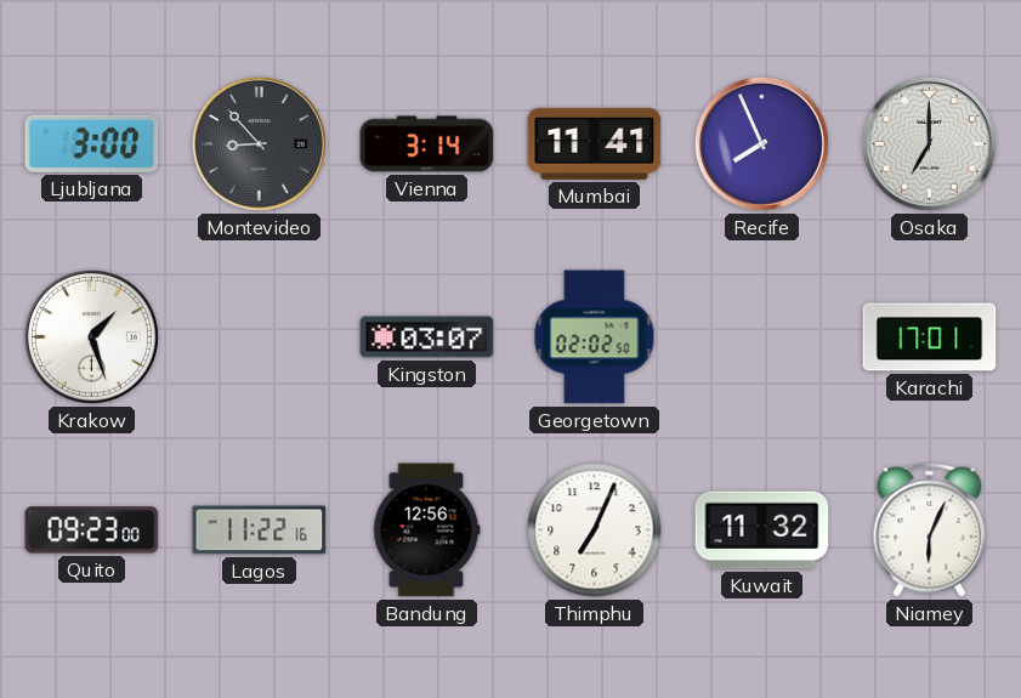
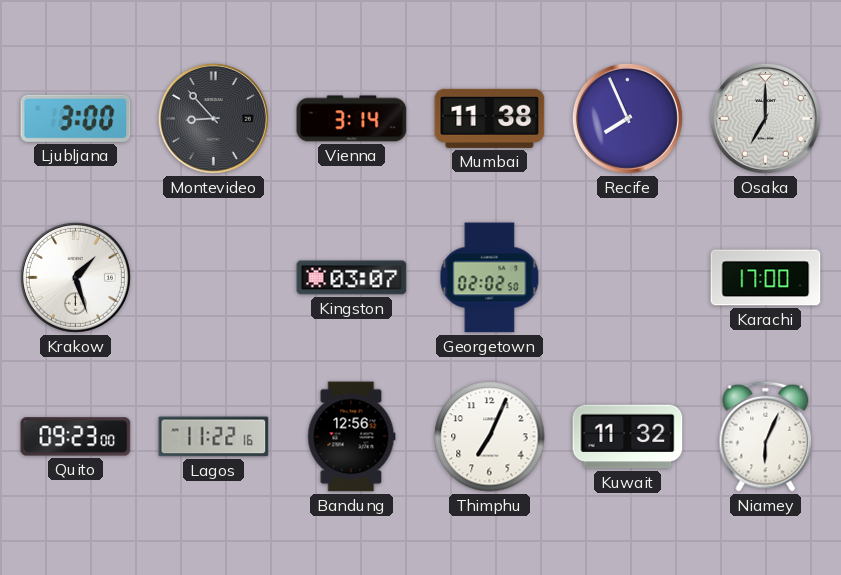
Mumbai: 11:41 -> 11:38
Karachi: 17:01 -> 17:00
